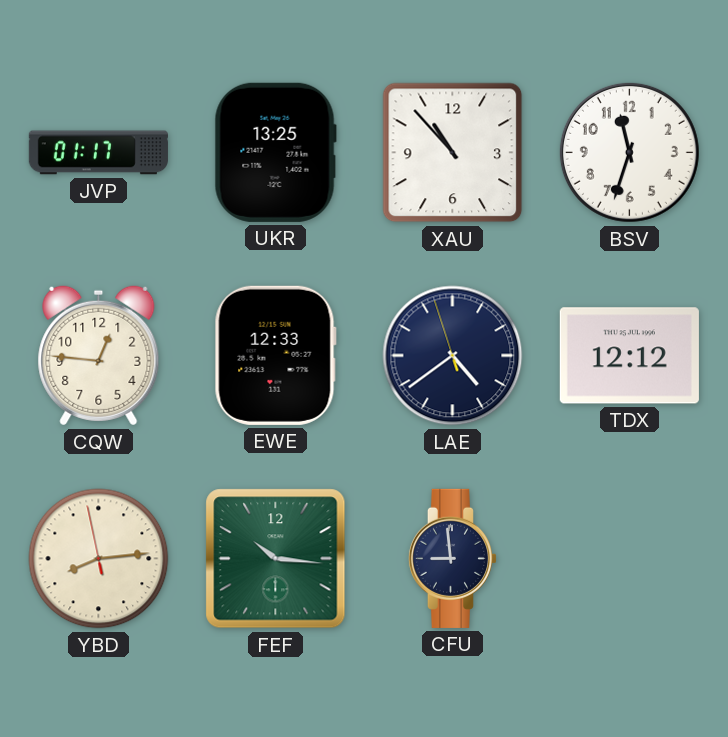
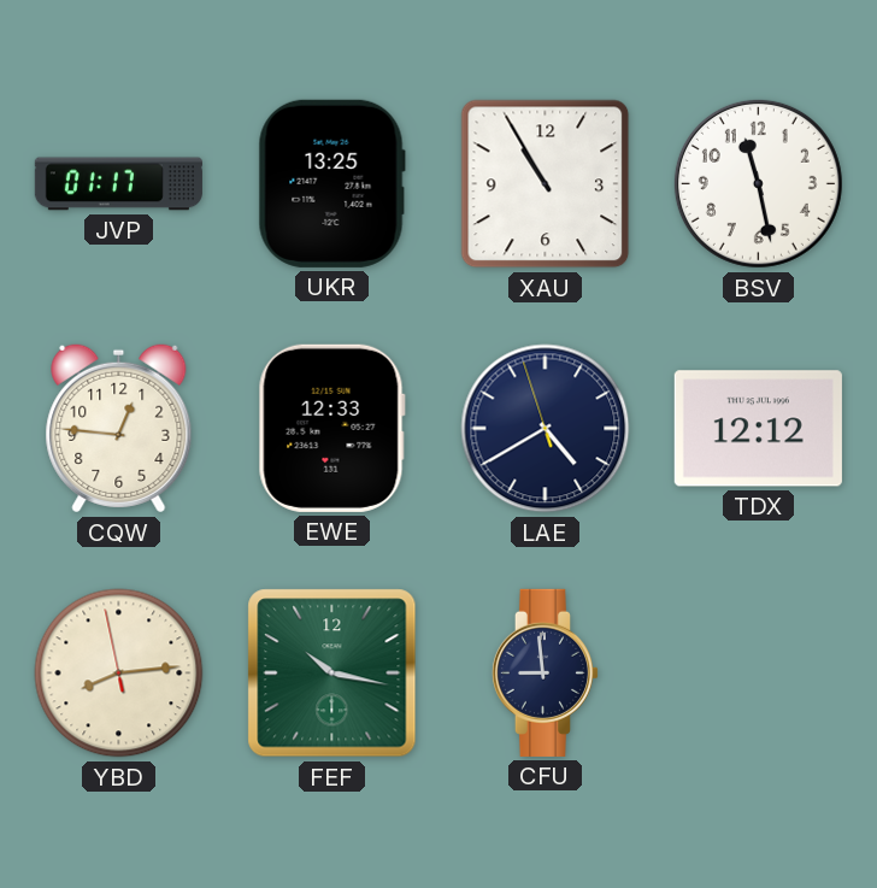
XAU: 10:53 -> 10:55
BSV: 11:33 -> 11:28
LAE: 4:38 -> 4:39
FEF: 10:16 -> 10:17
